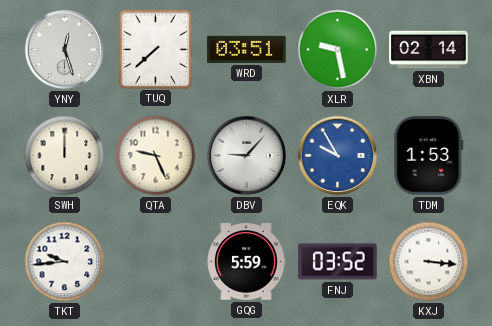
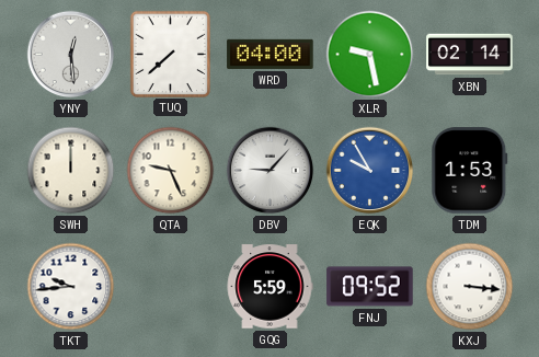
YNY: 12:27 -> 12:29
WRD: 03:51 -> 04:00
FNJ: 03:52 -> 09:52
